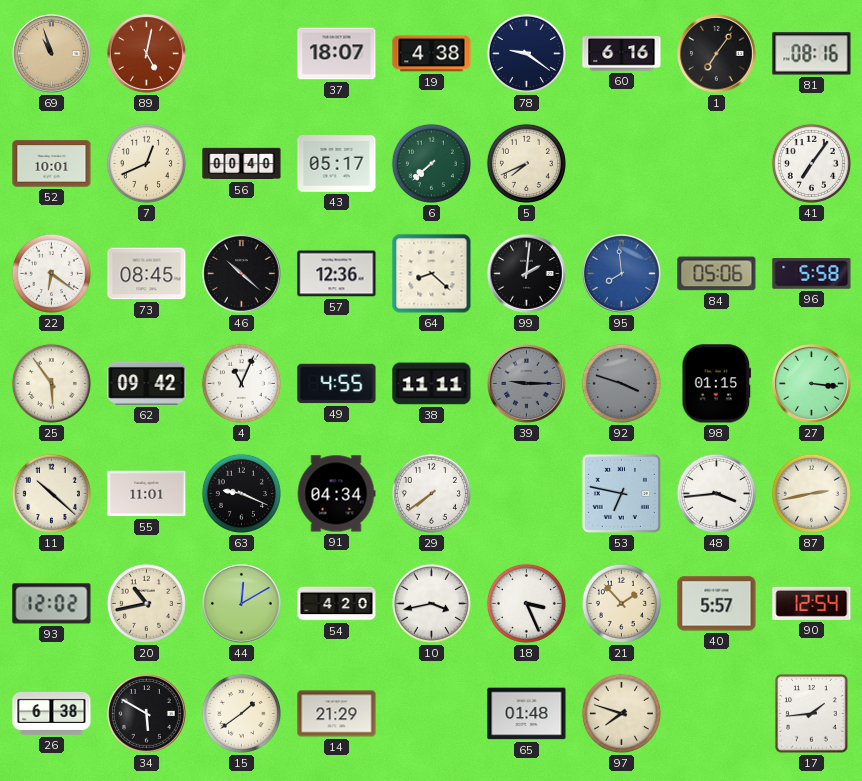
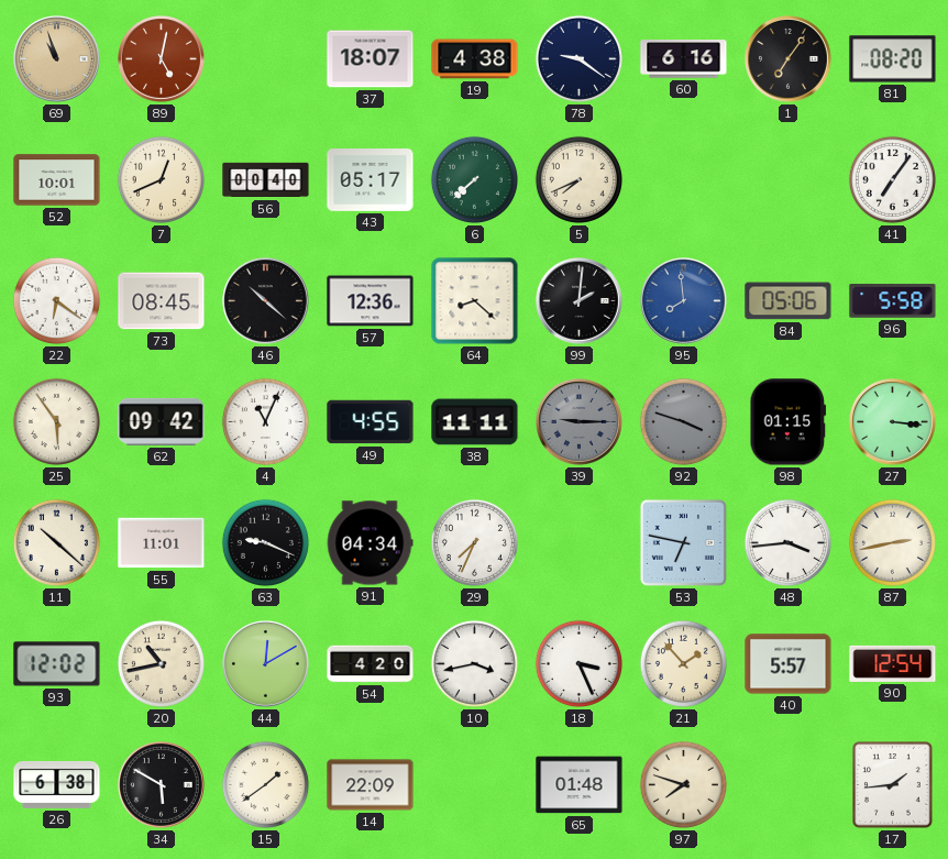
81: 08:16 -> 08:20
29: 7:39 -> 7:34
14: 21:29 -> 22:09
